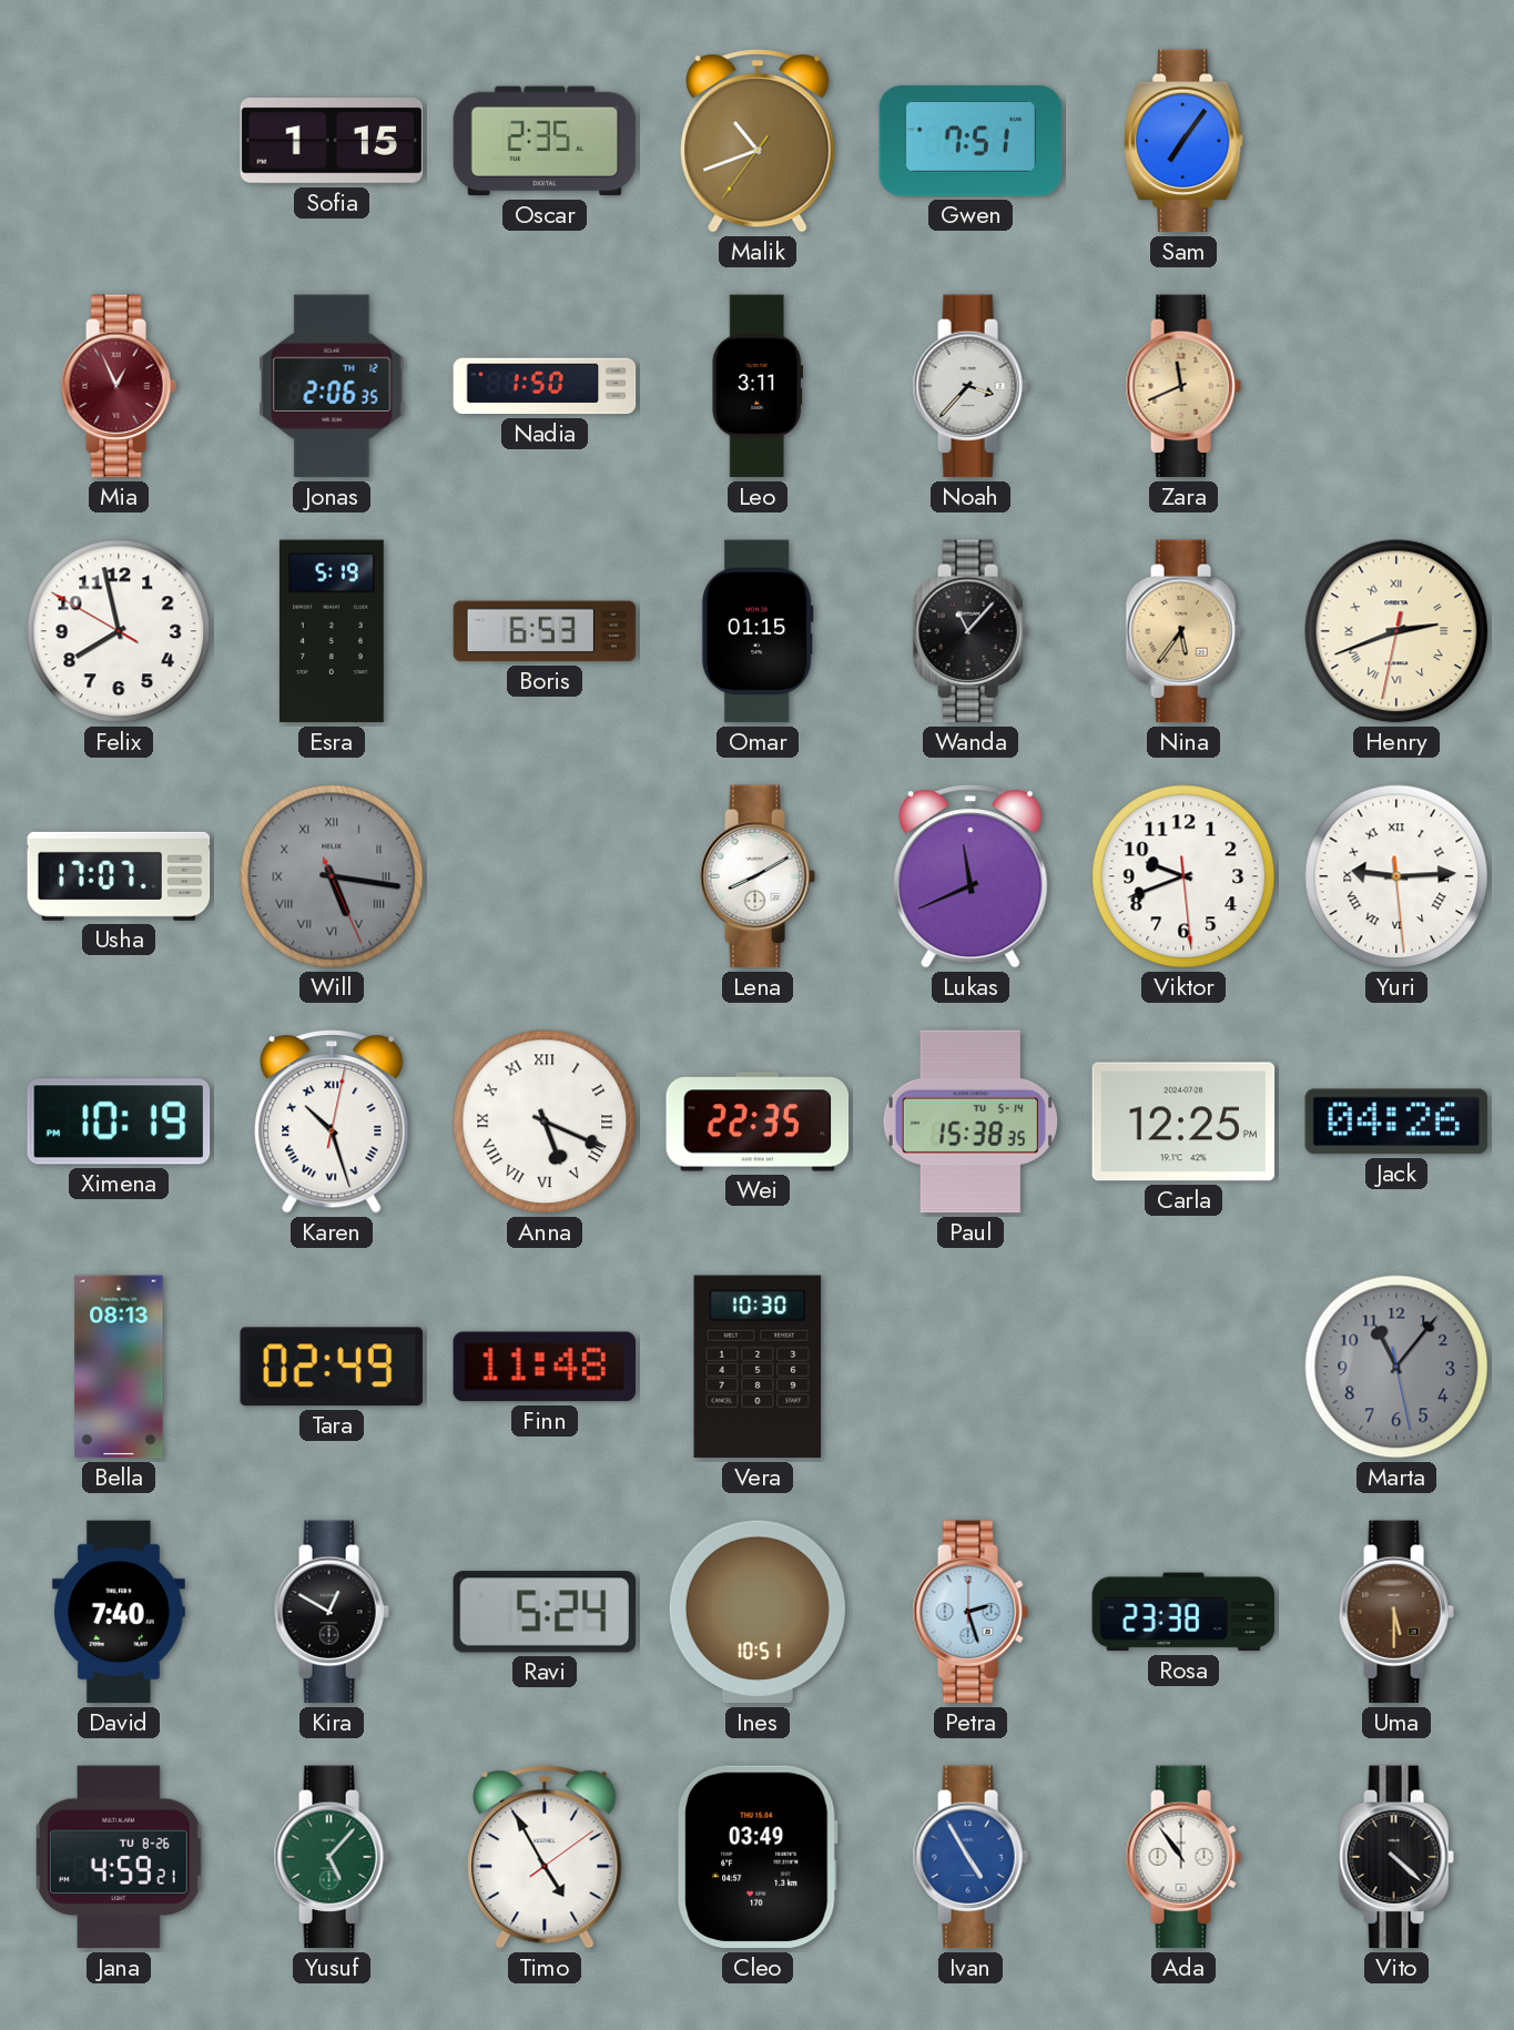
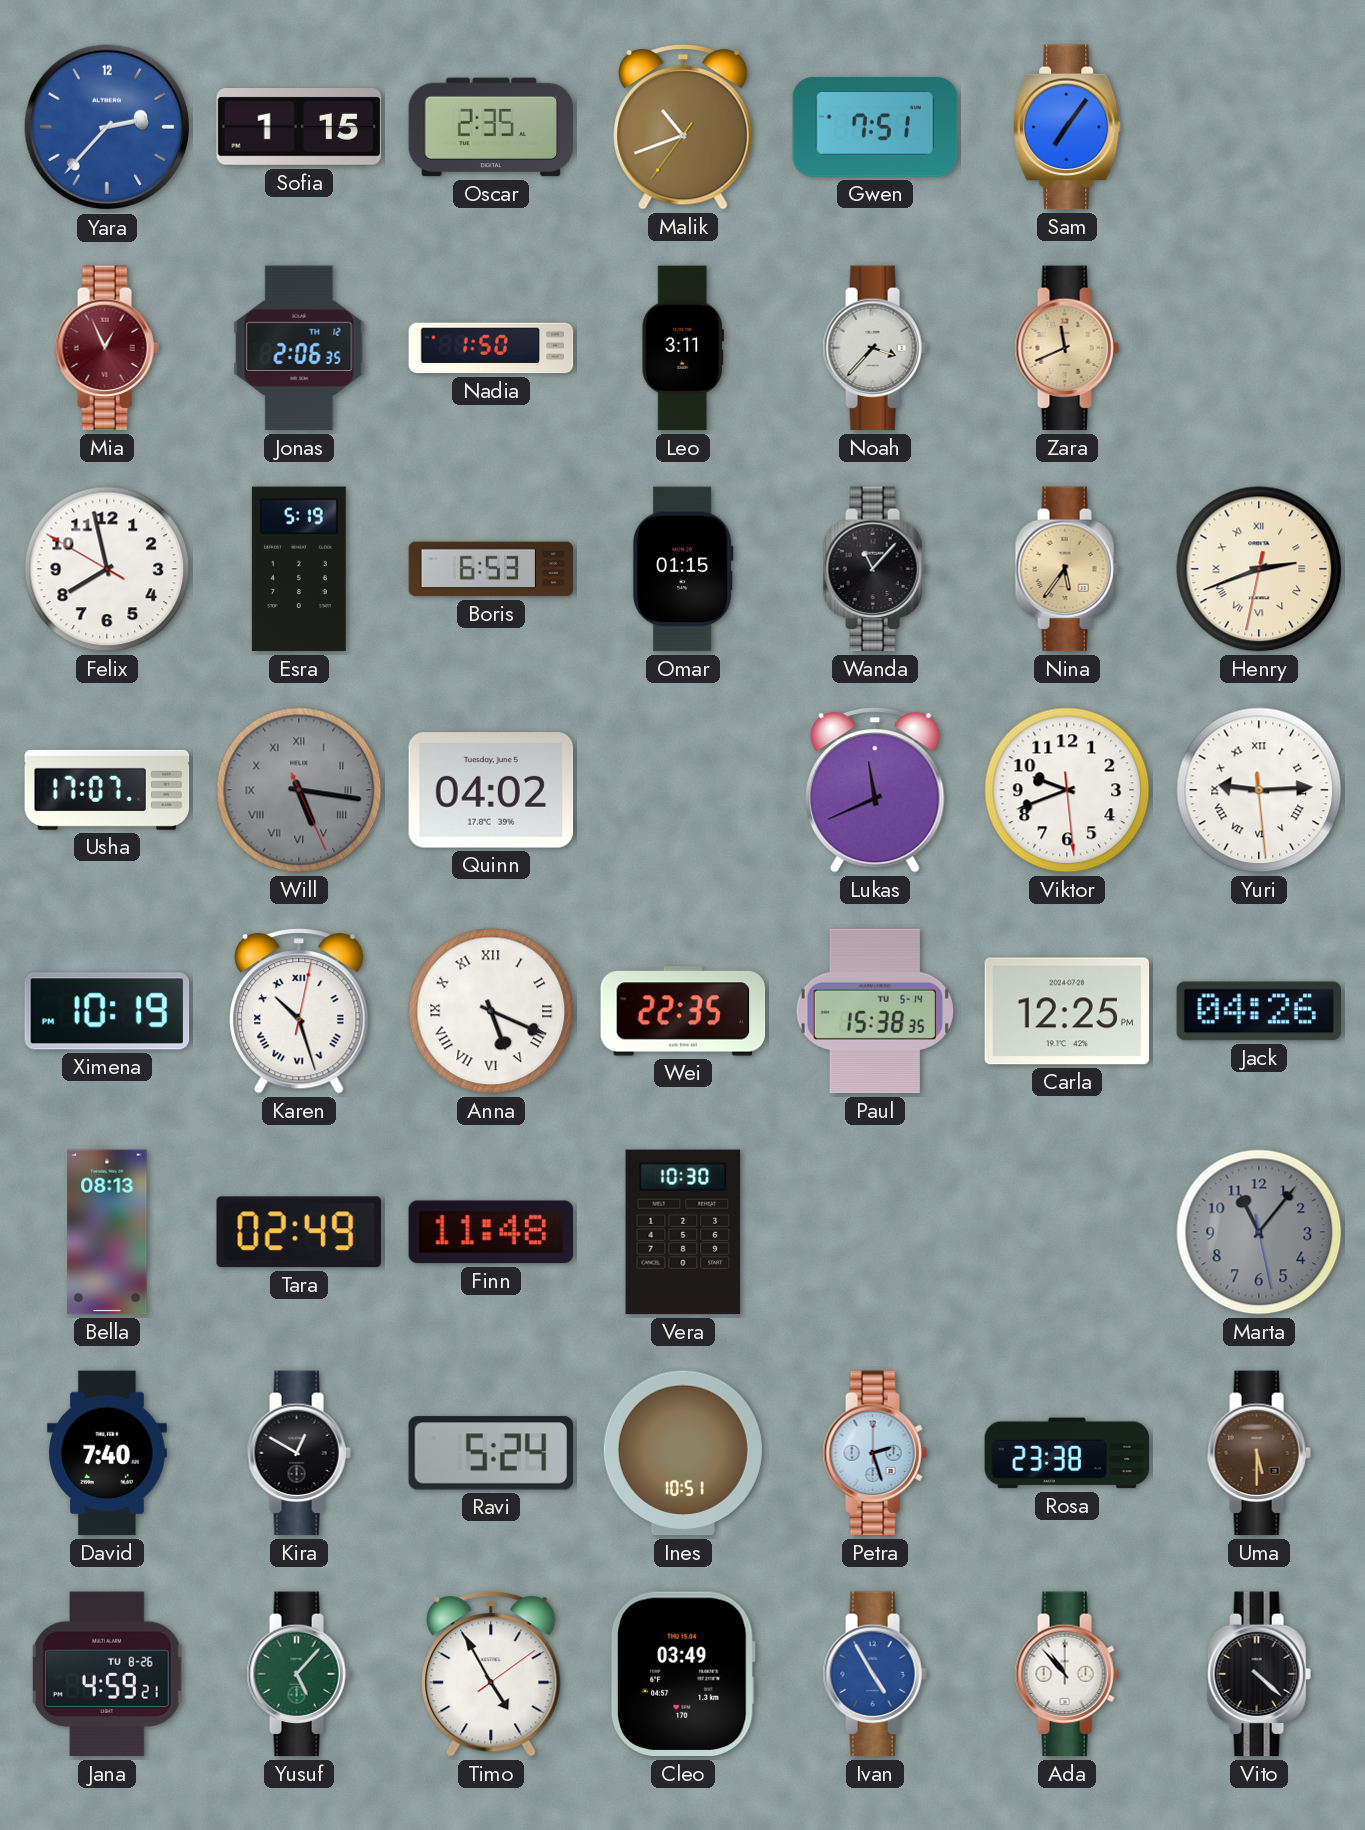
Yara: none -> 2:37
Quinn: none -> 04:02
Lena: 8:10 -> none
Ada: 10:54 -> 10:53
